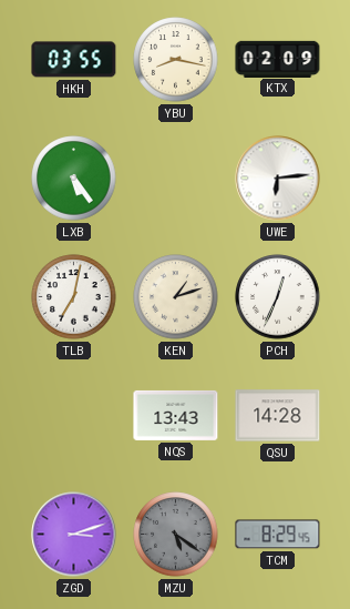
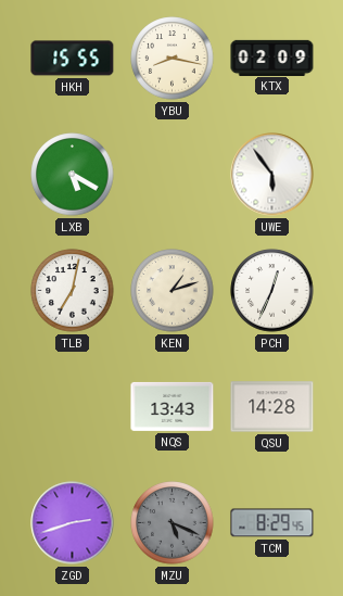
HKH: 03:55 -> 15:55
LXB: 5:24 -> 5:20
UWE: 6:14 -> 5:54
ZGD: 3:12 -> 2:42
MZU: 5:21 -> 5:19
